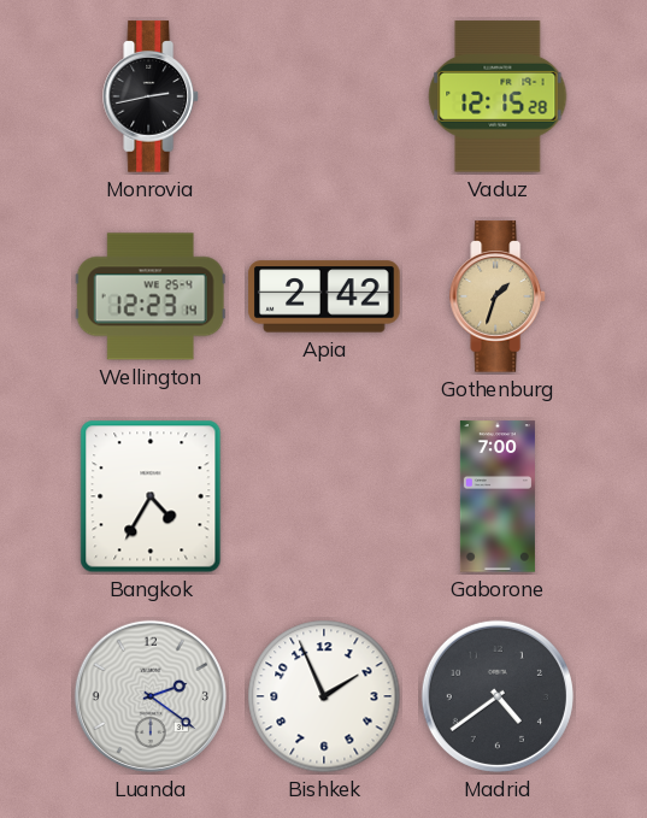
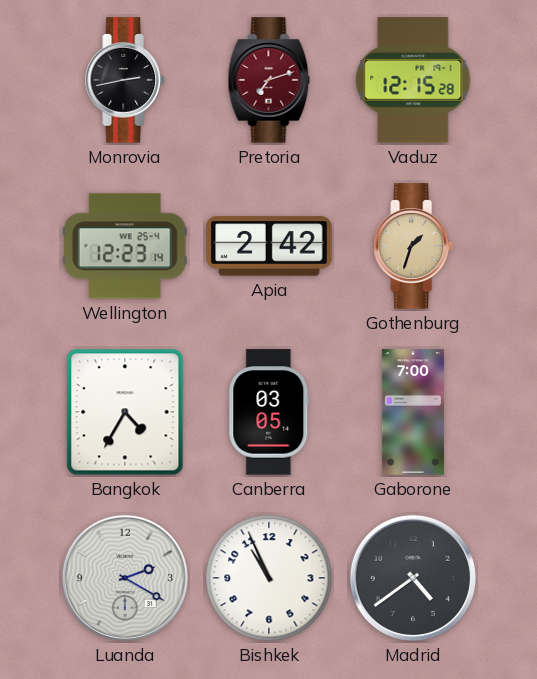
Pretoria: none -> 7:12
Canberra: none -> 03:05
Luanda: 2:21 -> 2:20
Bishkek: 1:56 -> 10:56
